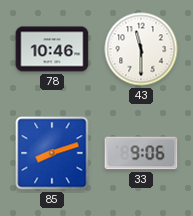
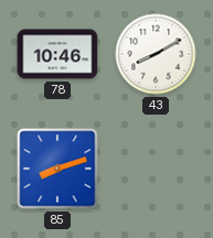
43: 11:30 -> 8:10
33: 9:06 -> none
